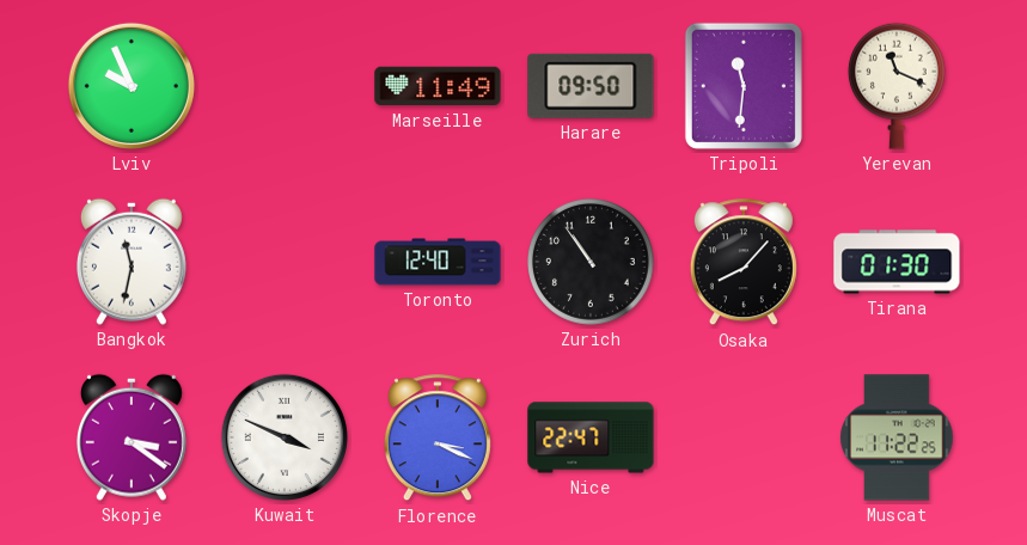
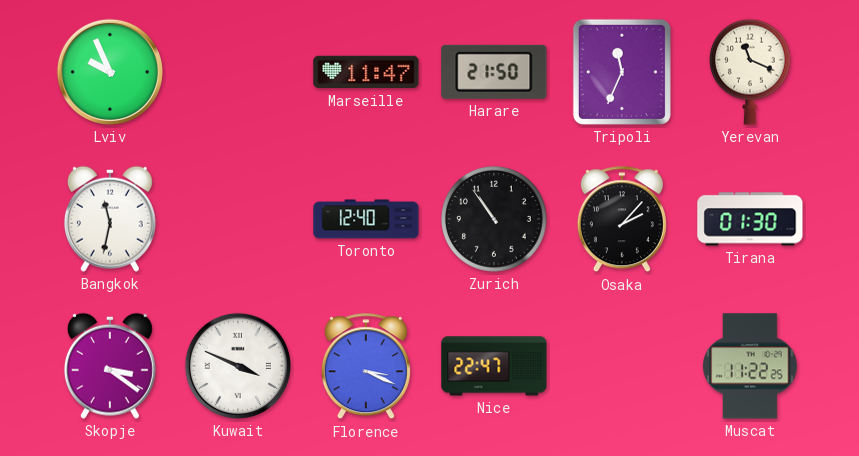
Marseille: 11:49 -> 11:47
Harare: 09:50 -> 21:50
Tripoli: 11:31 -> 11:34
Osaka: 8:07 -> 2:07
